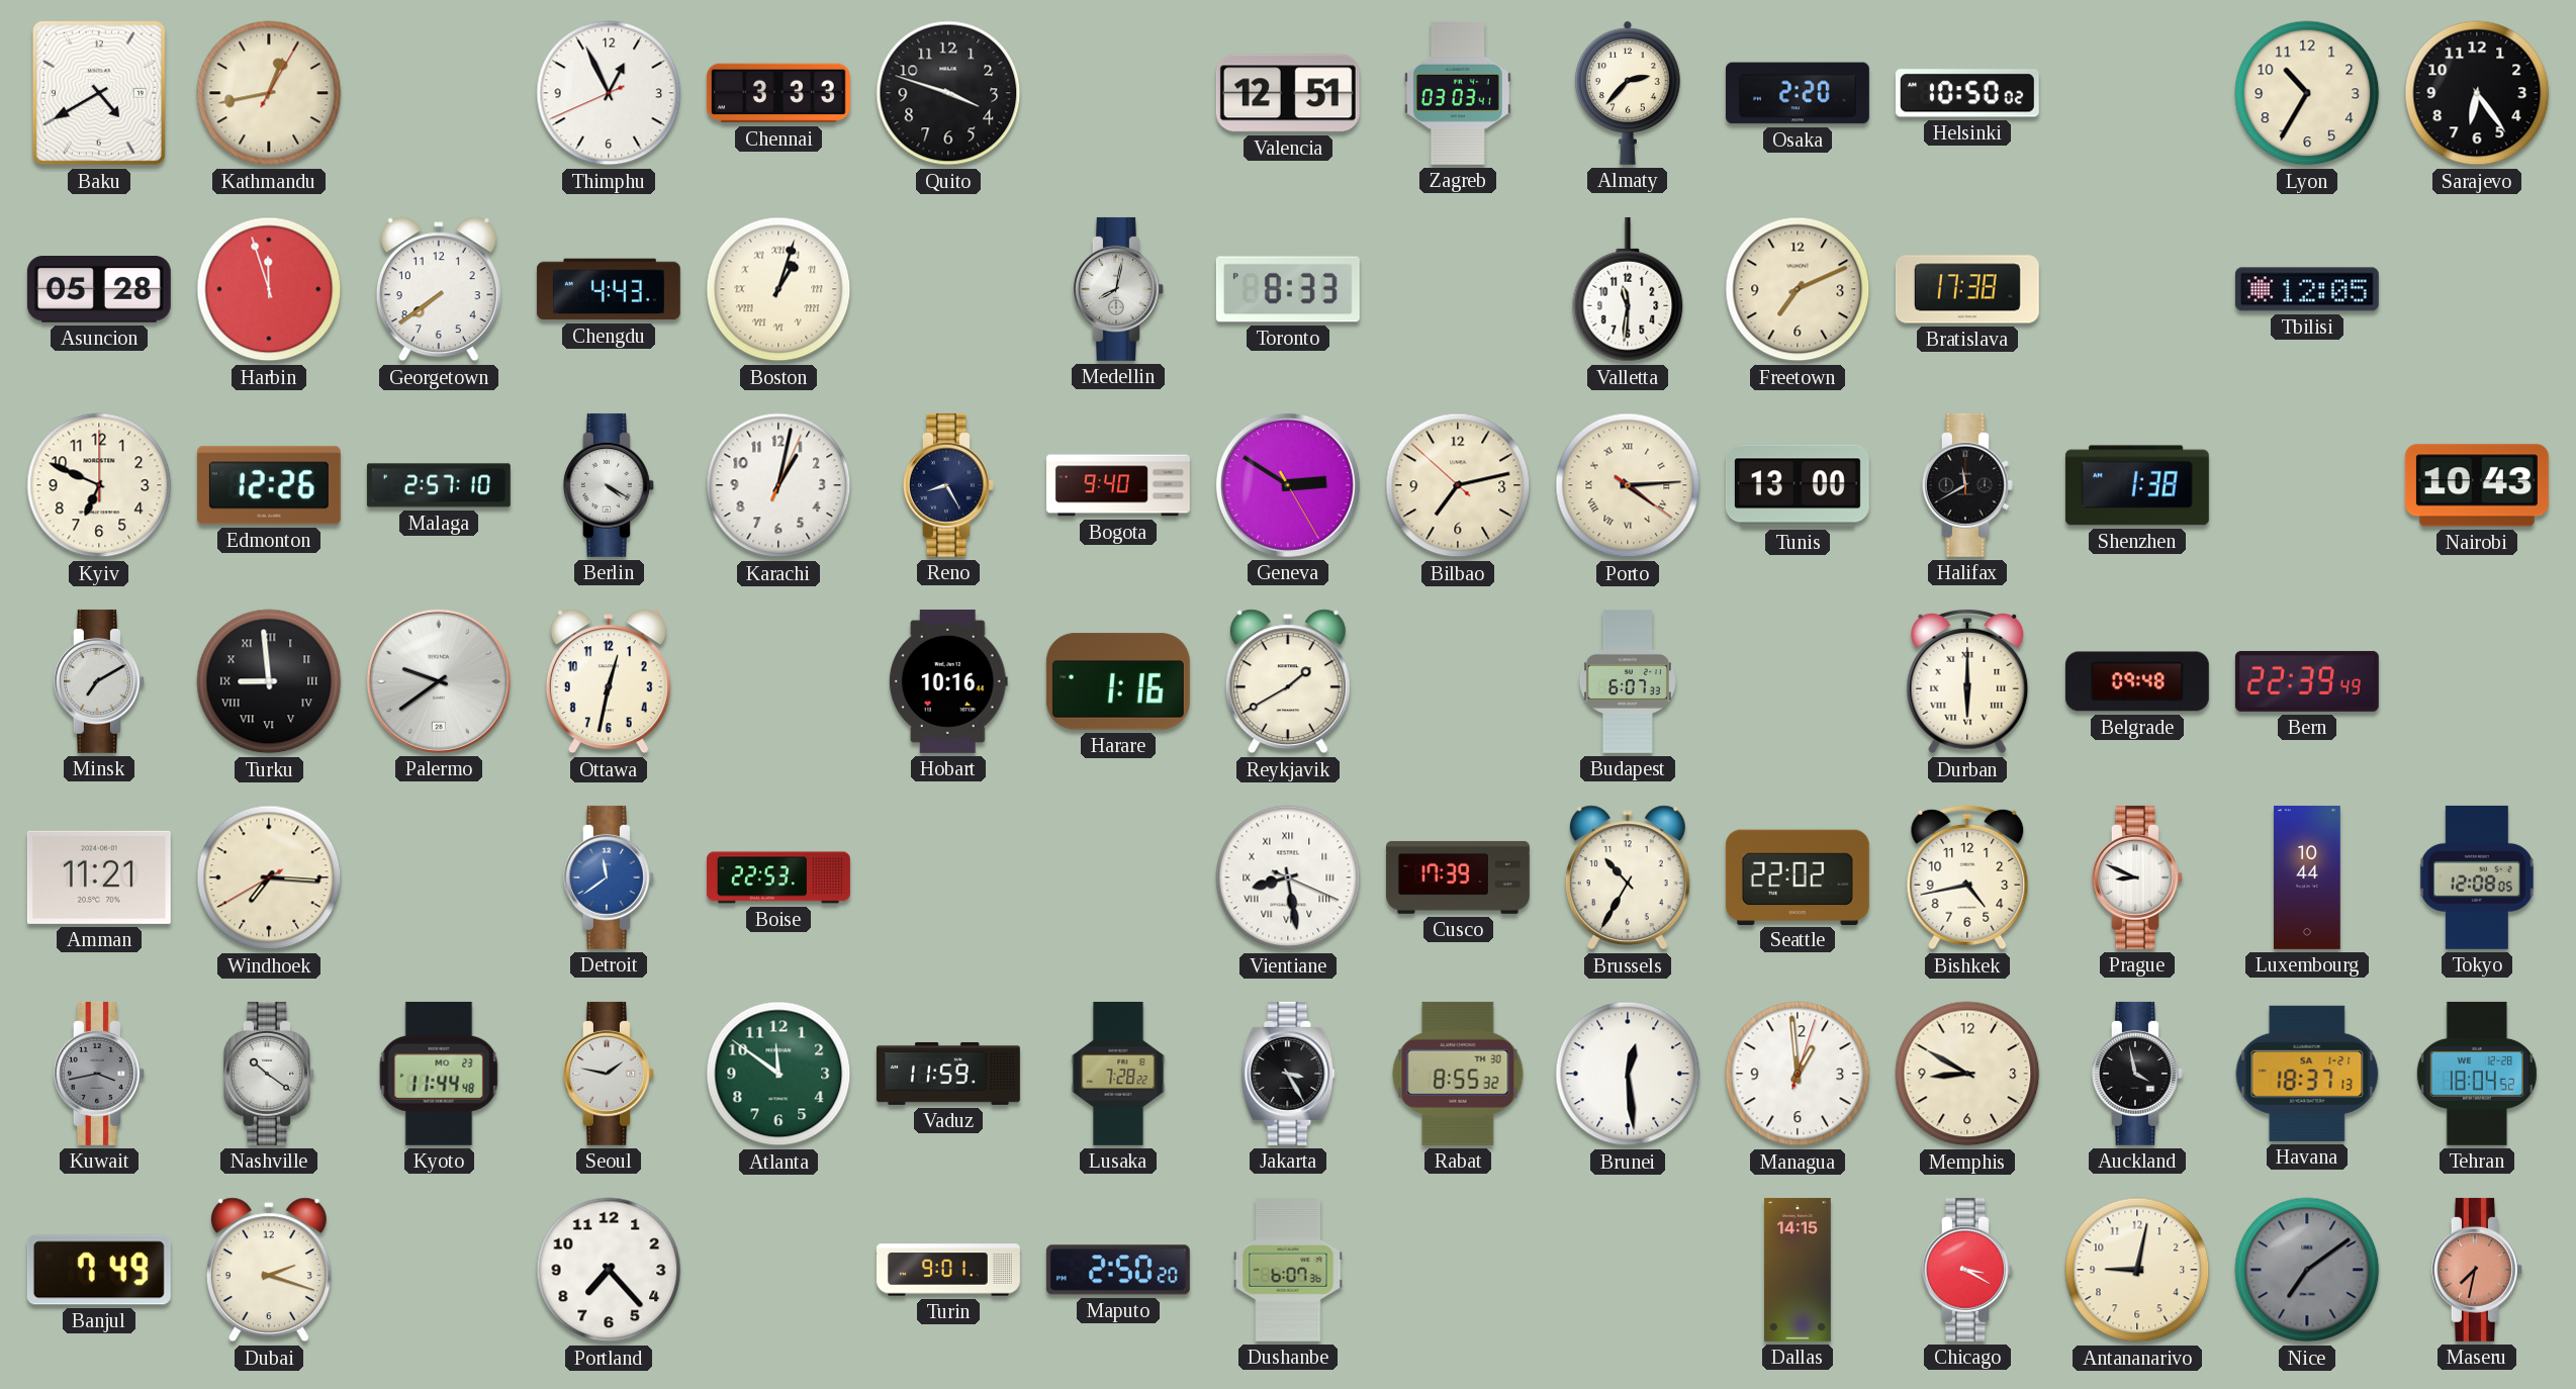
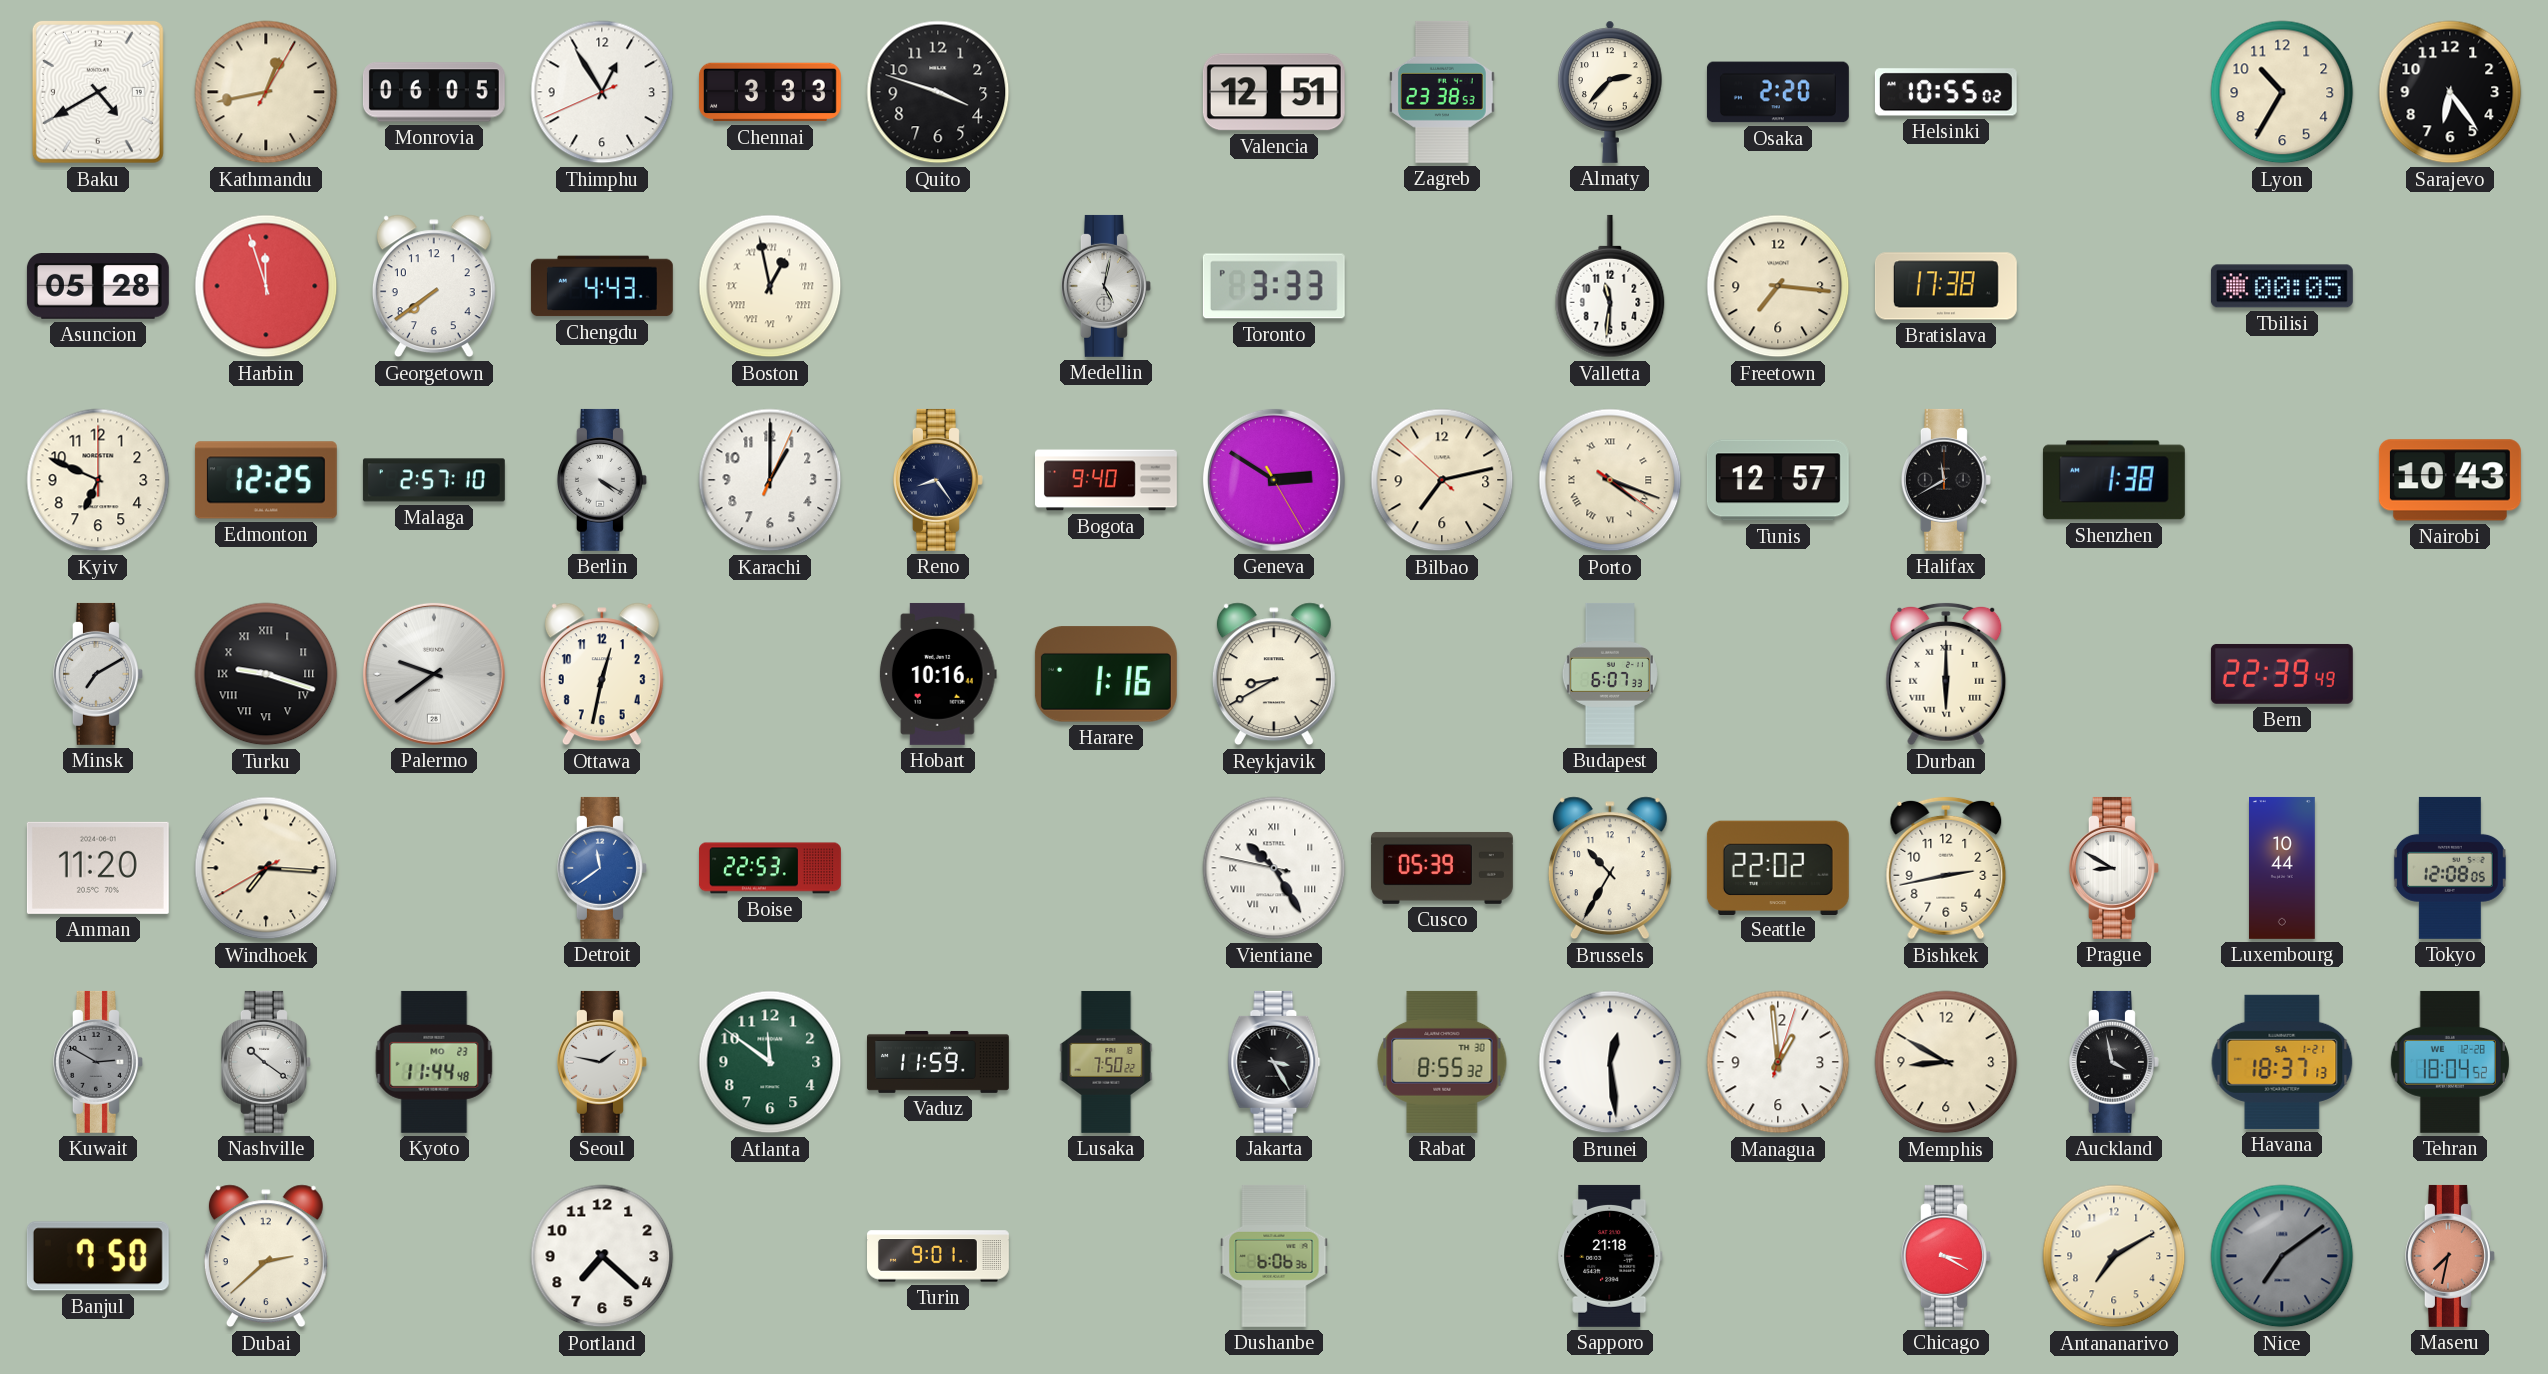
Monrovia: none -> 06:05
Thimphu: 12:55 -> 12:54
Zagreb: 03:03 -> 23:38
Helsinki: 10:50 -> 10:55
Boston: 1:03 -> 12:58
Medellin: 8:02 -> 5:02
Toronto: 8:33 -> 3:33
Freetown: 7:11 -> 7:16
Tbilisi: 12:05 -> 00:05
Edmonton: 12:26 -> 12:25
Karachi: 1:02 -> 1:00
Reno: 8:25 -> 8:24
Porto: 4:14 -> 4:18
Tunis: 13:00 -> 12:57
Turku: 8:59 -> 9:18
Reykjavik: 1:40 -> 8:40
Belgrade: 09:48 -> none
Amman: 11:21 -> 11:20
Vientiane: 8:28 -> 10:24
Cusco: 17:39 -> 05:39
Bishkek: 4:43 -> 2:43
Prague: 8:49 -> 8:50
Kuwait: 3:43 -> 2:50
Lusaka: 7:28 -> 7:50
Banjul: 7:49 -> 7:50
Dubai: 2:18 -> 2:38
Portland: 7:23 -> 7:22
Maputo: 2:50 -> none
Dushanbe: 6:07 -> 6:06
Sapporo: none -> 21:18
Dallas: 14:15 -> none
Antananarivo: 9:02 -> 7:10
